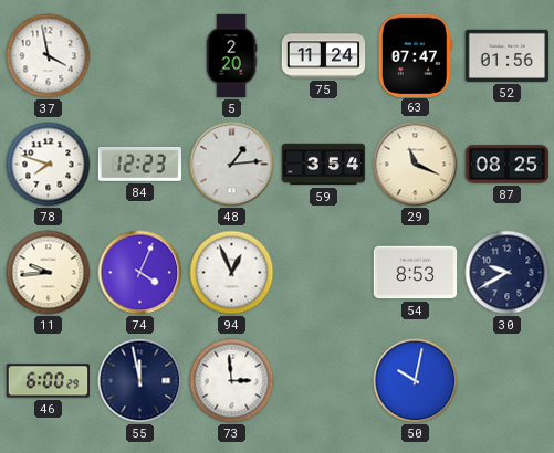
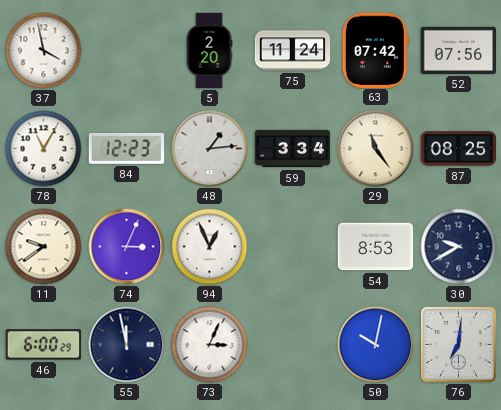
63: 07:47 -> 07:42
52: 01:56 -> 07:56
78: 7:48 -> 11:05
59: 3:54 -> 3:34
29: 11:19 -> 11:24
11: 9:44 -> 9:39
74: 4:04 -> 3:04
73: 2:59 -> 3:04
76: none -> 7:01
